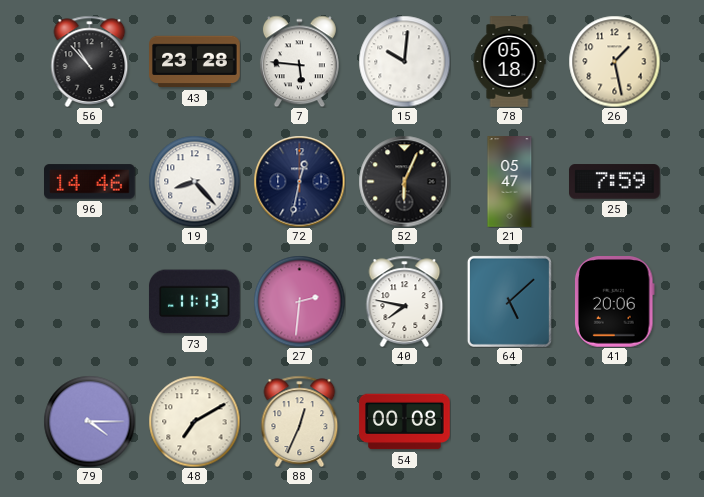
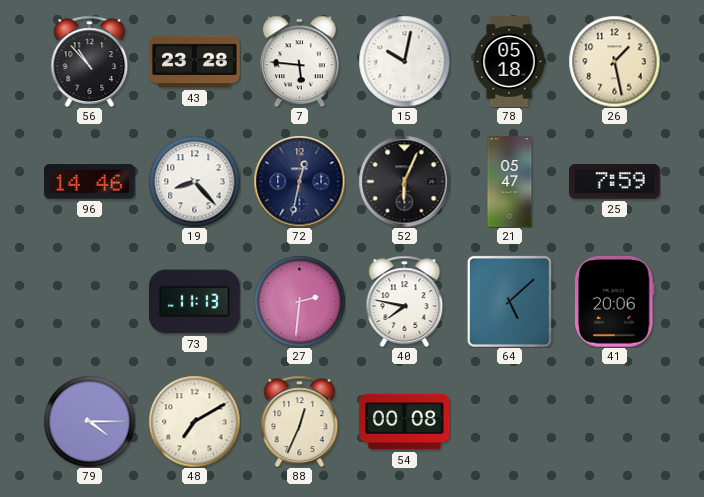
15: 10:01 -> 10:02
